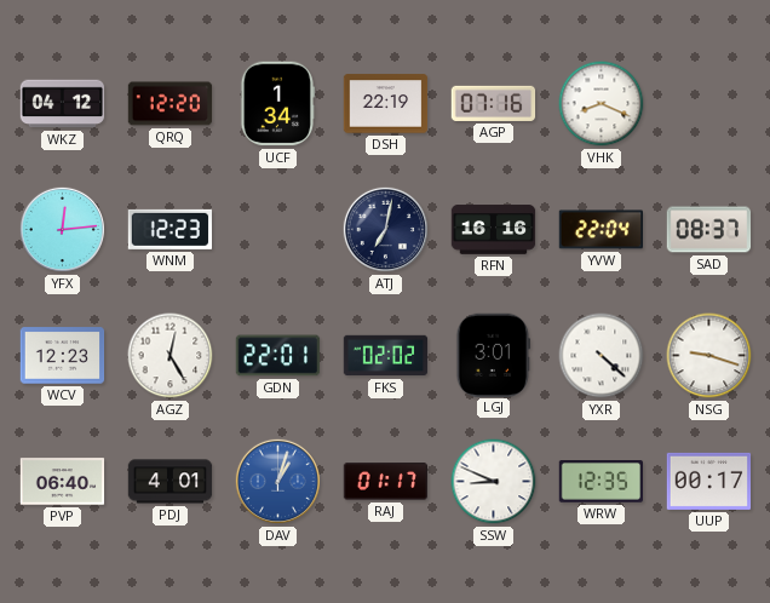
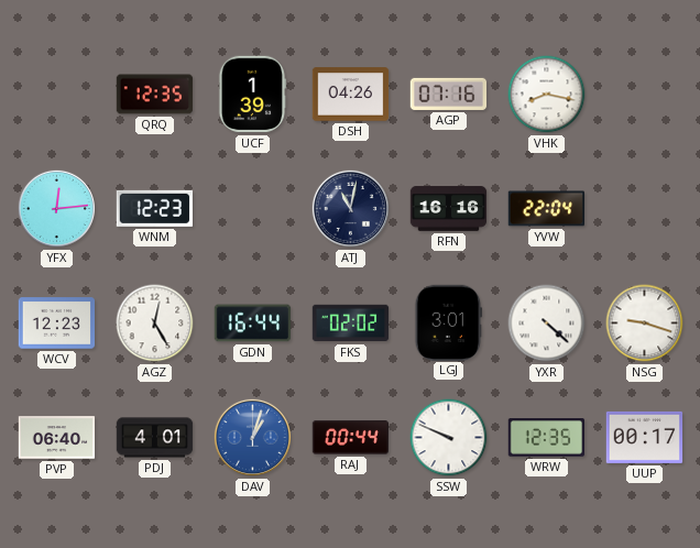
WKZ: 04:12 -> none
QRQ: 12:20 -> 12:35
UCF: 1:34 -> 1:39
DSH: 22:19 -> 04:26
VHK: 8:19 -> 8:17
ATJ: 7:02 -> 11:02
SAD: 08:37 -> none
GDN: 22:01 -> 16:44
RAJ: 01:17 -> 00:44
SSW: 8:49 -> 9:49
